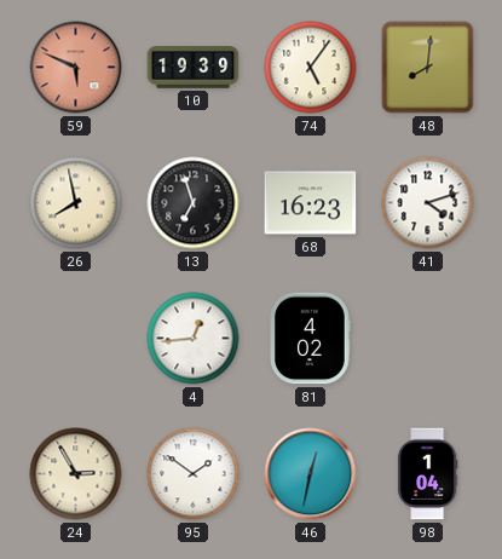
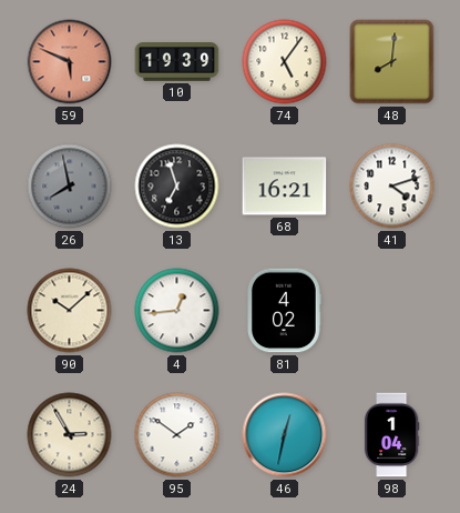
26 dial: cream -> grey
68: 16:23 -> 16:21
90: none -> 10:08
